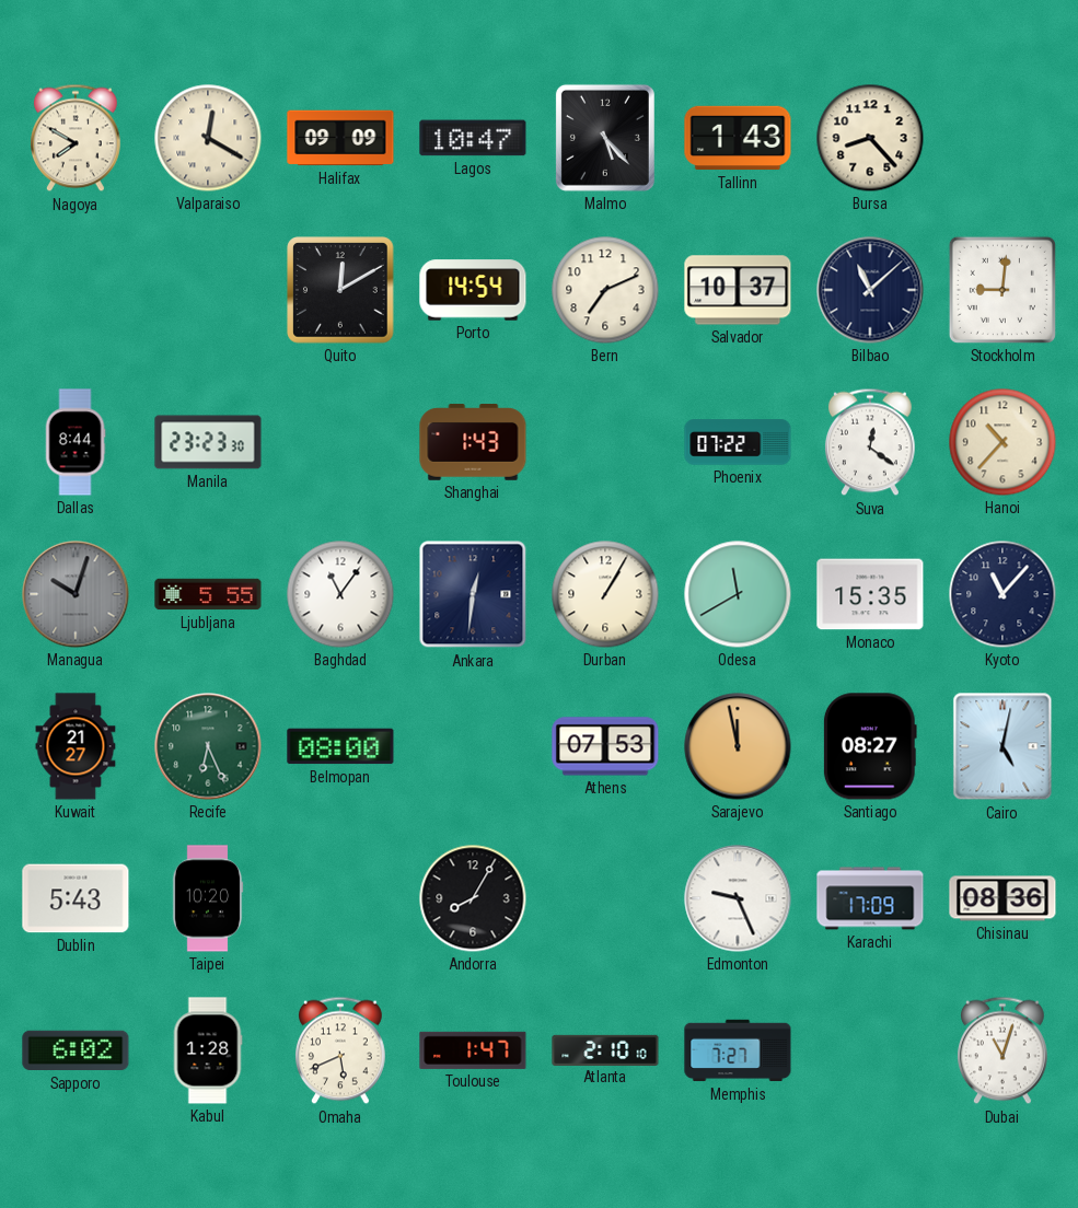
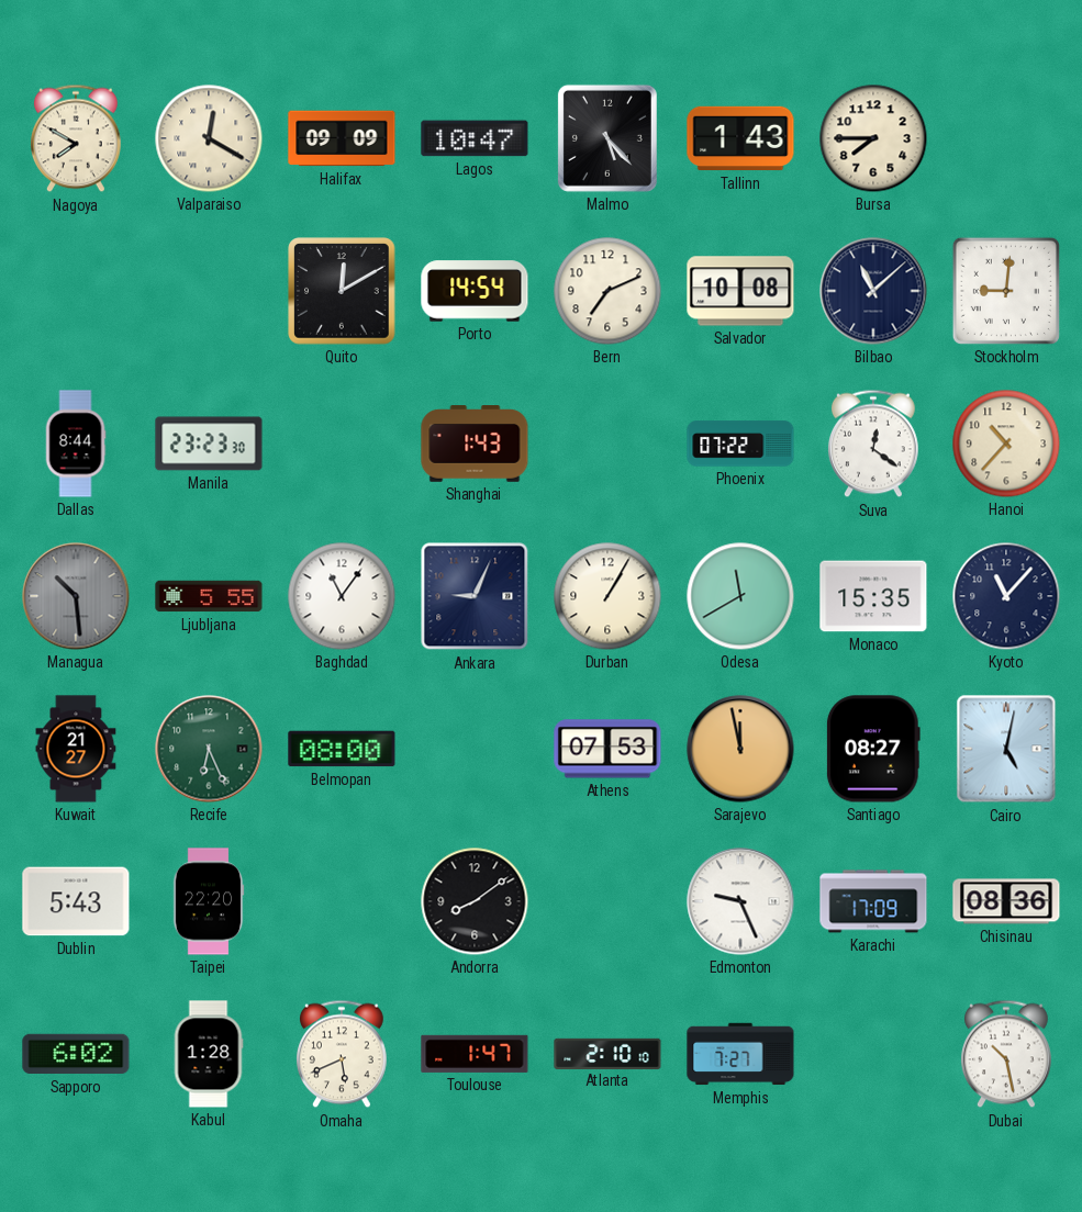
Bursa: 8:23 -> 7:45
Salvador: 10:37 -> 10:08
Managua: 10:03 -> 10:29
Ankara: 12:31 -> 9:04
Taipei: 10:20 -> 22:20
Andorra: 8:05 -> 8:09
Dubai: 11:03 -> 10:28
